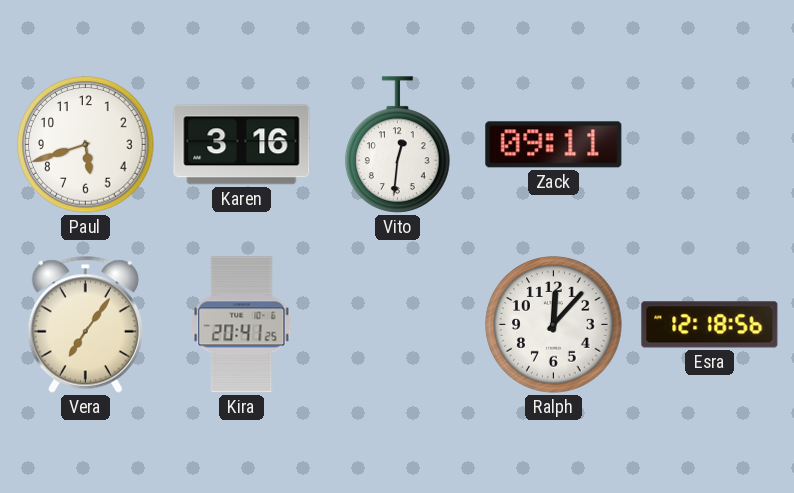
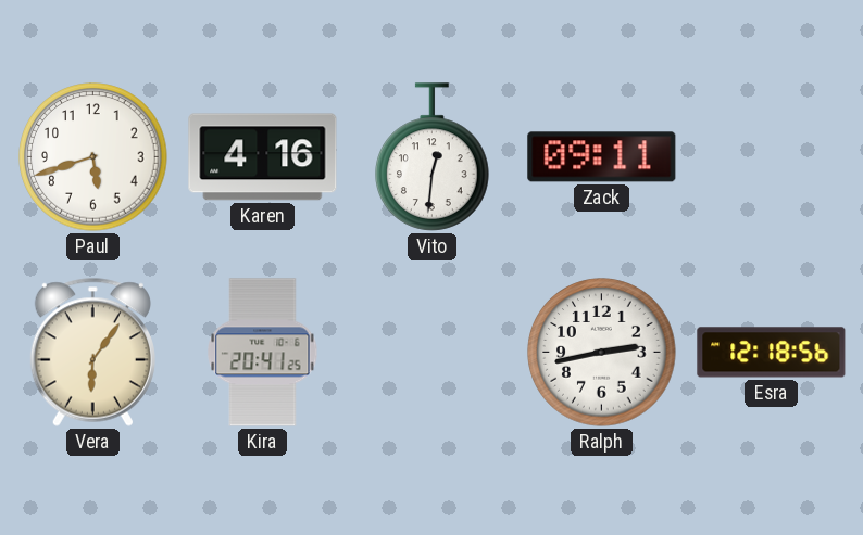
Karen: 3:16 -> 4:16
Vera: 7:06 -> 6:06
Ralph: 12:07 -> 2:43
